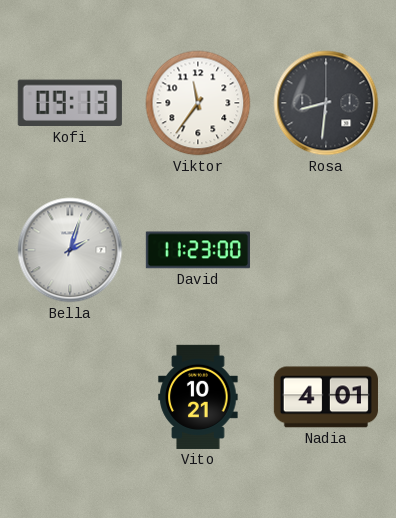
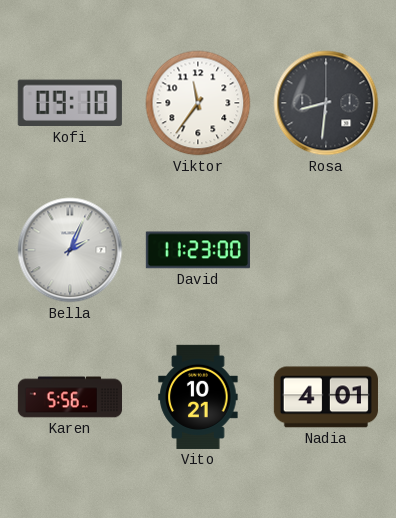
Kofi: 09:13 -> 09:10
Bella: 2:03 -> 2:04
Karen: none -> 5:56
